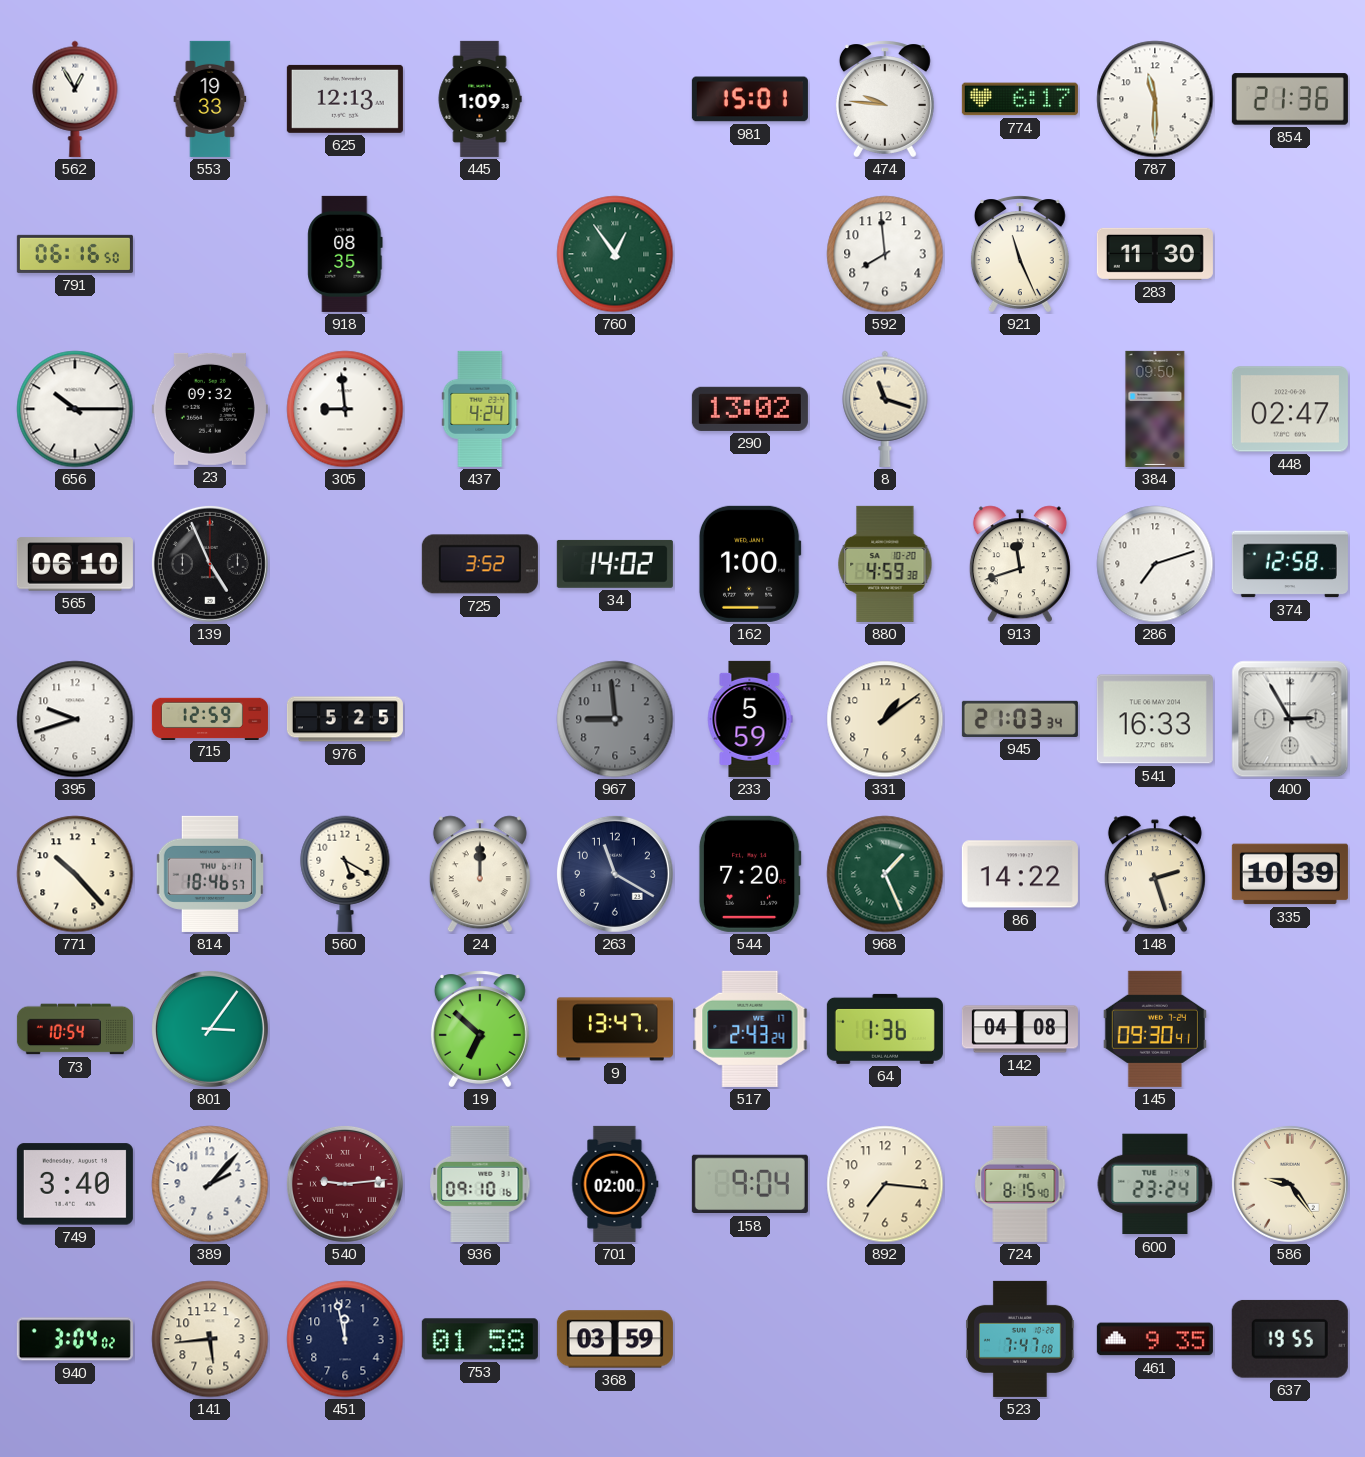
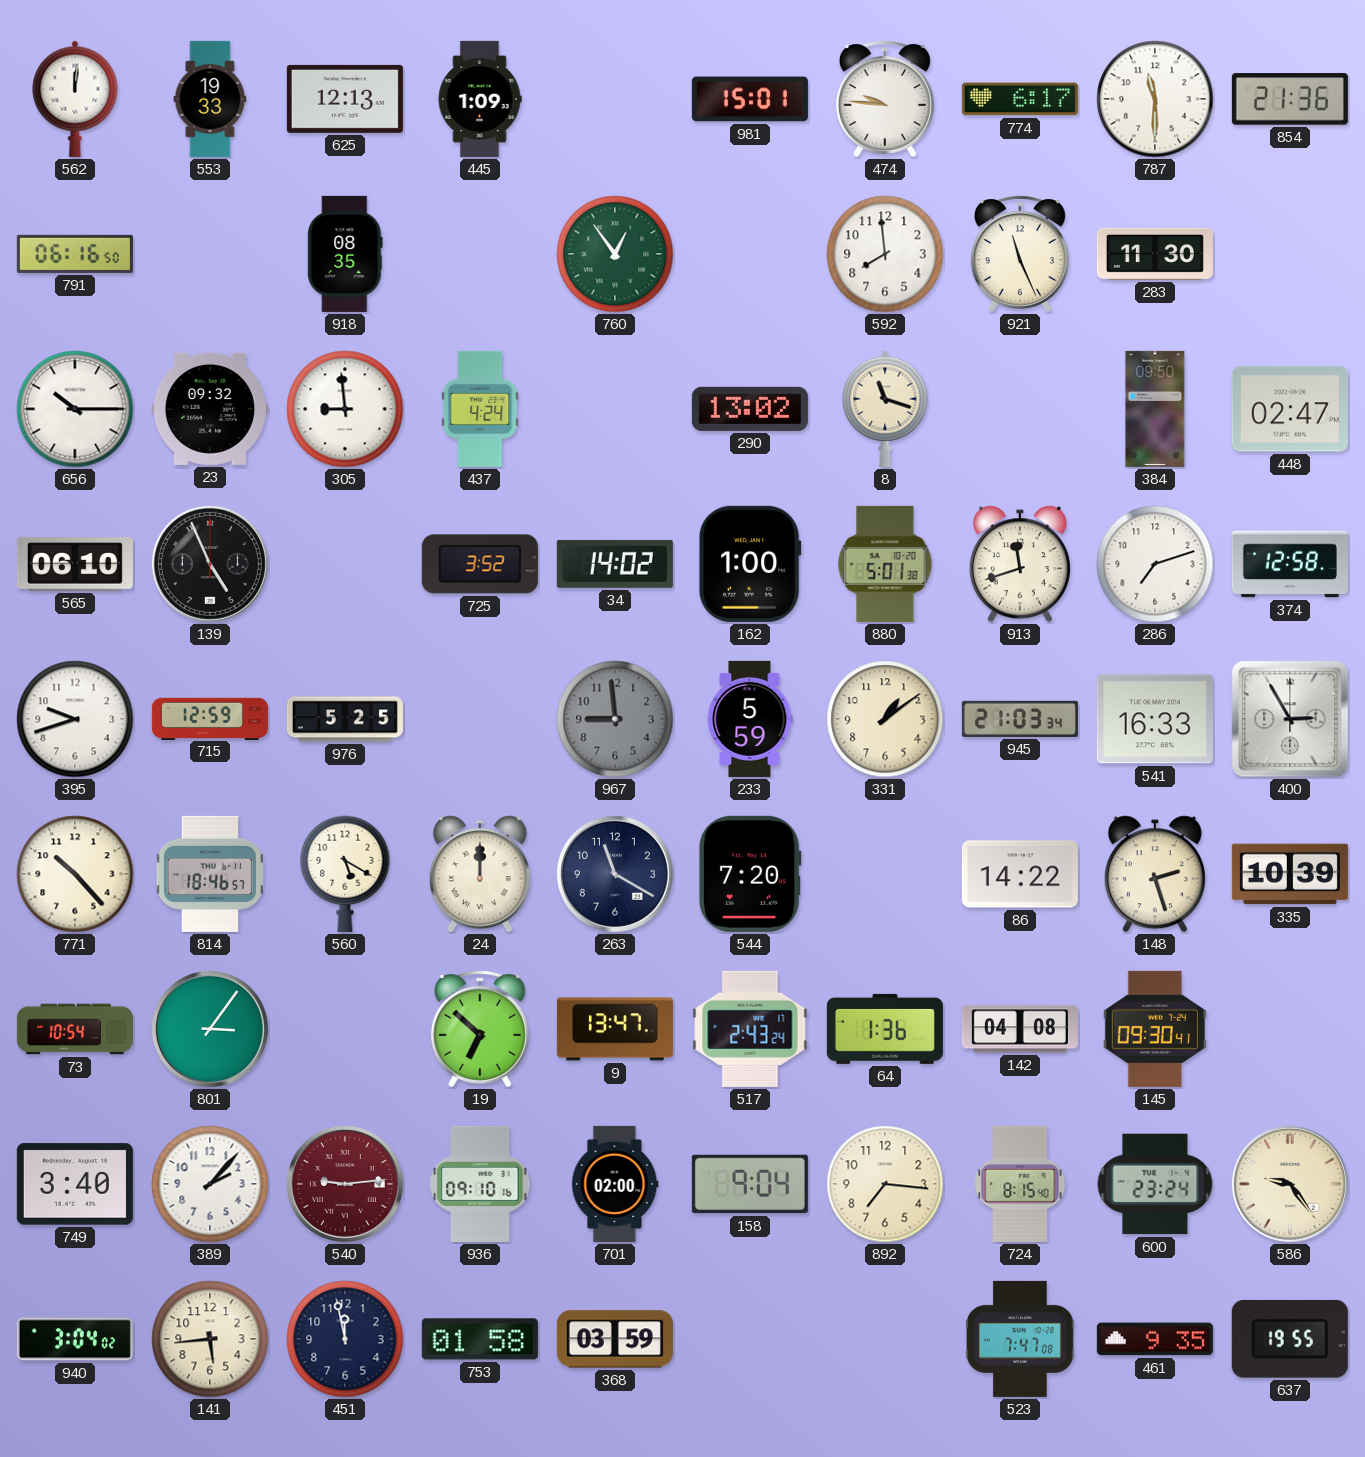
562: 12:55 -> 12:01
880: 4:59 -> 5:01
968: 1:26 -> none
